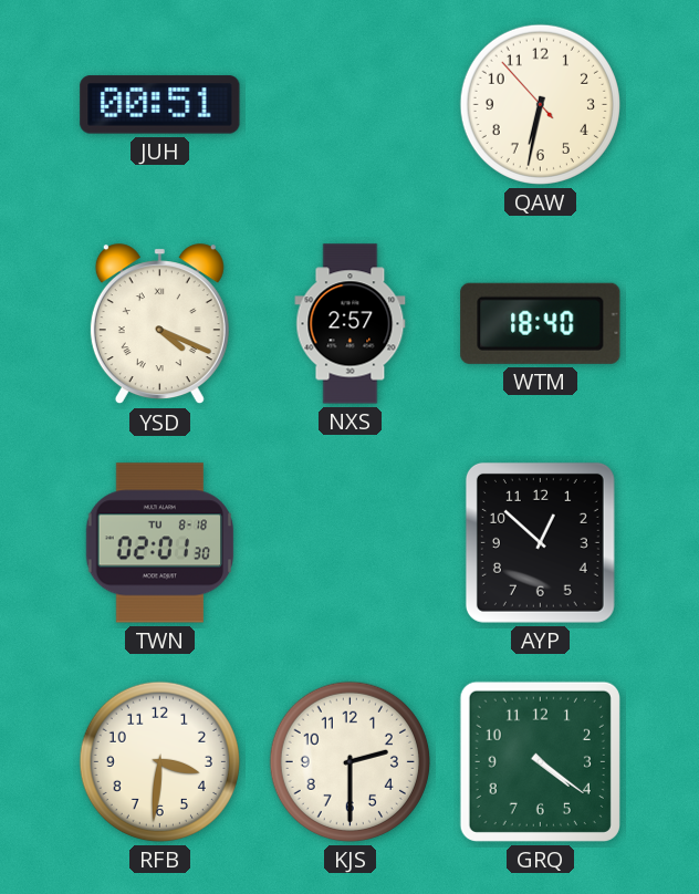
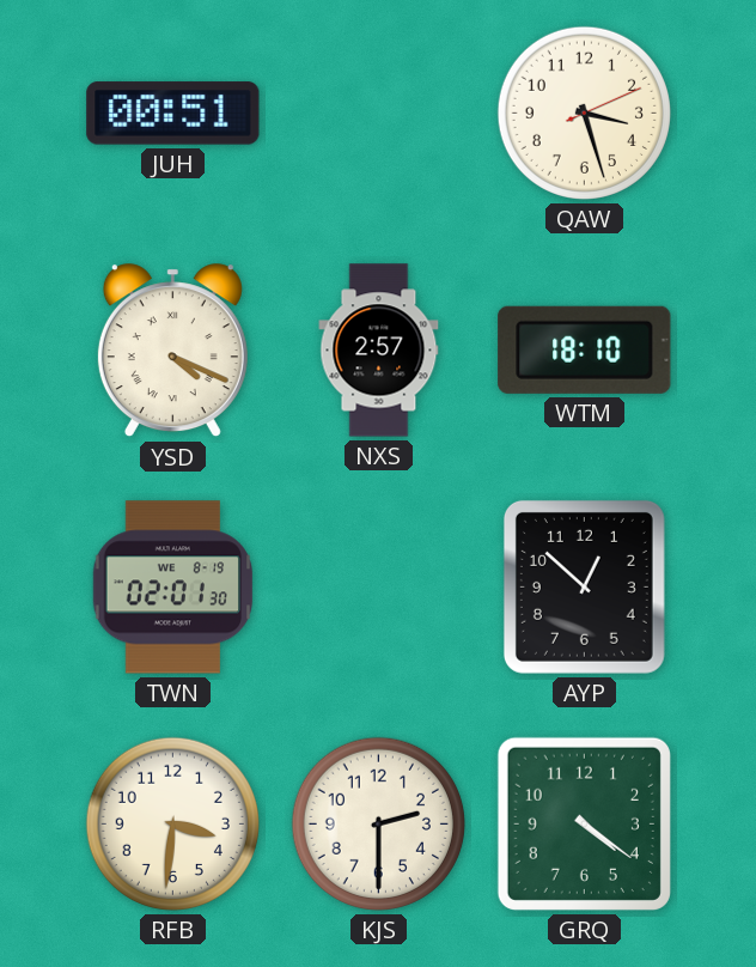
QAW: 6:31 -> 3:27
WTM: 18:40 -> 18:10
TWN date: TU 8-18 -> WE 8-19
